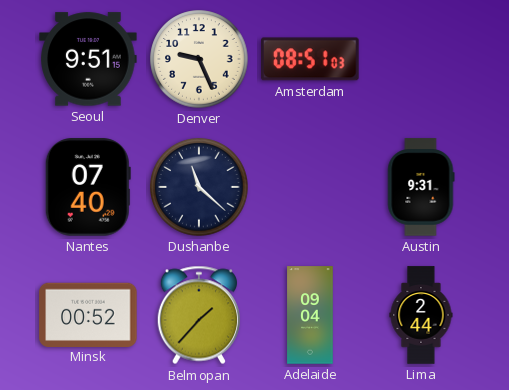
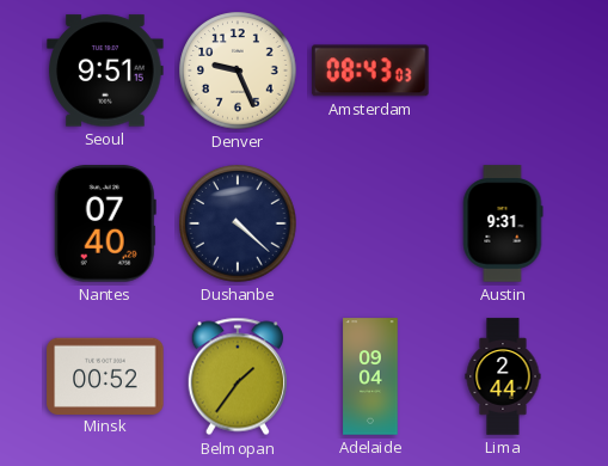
Amsterdam: 08:51 -> 08:43
Dushanbe: 11:22 -> 4:22
Belmopan: 1:37 -> 1:36
